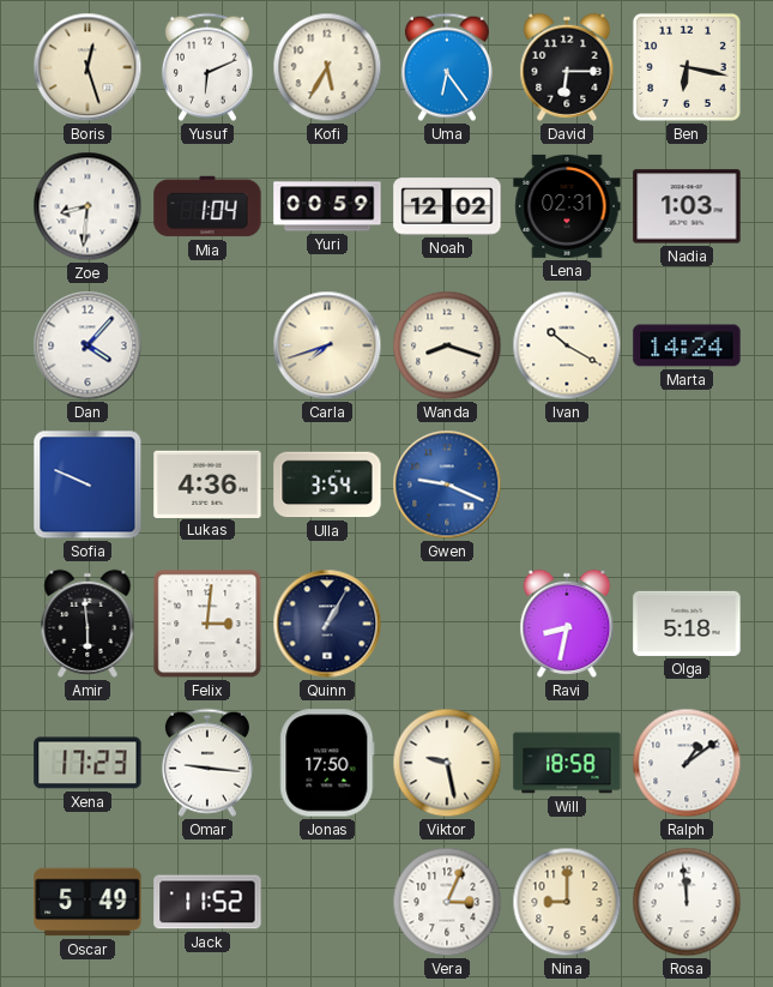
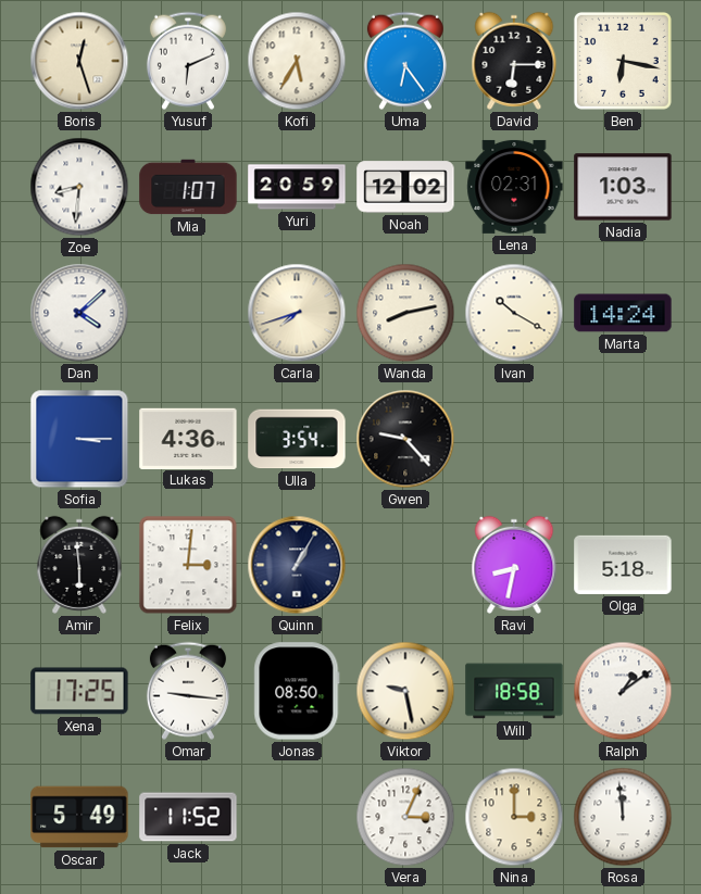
Mia: 1:04 -> 1:07
Yuri: 00:59 -> 20:59
Dan: 4:07 -> 4:08
Wanda: 8:18 -> 8:13
Sofia: 9:49 -> 3:15
Gwen: 9:19 -> 9:23
Gwen dial: blue -> black
Xena: 17:23 -> 17:25
Jonas: 17:50 -> 08:50
Nina: 9:00 -> 3:00
